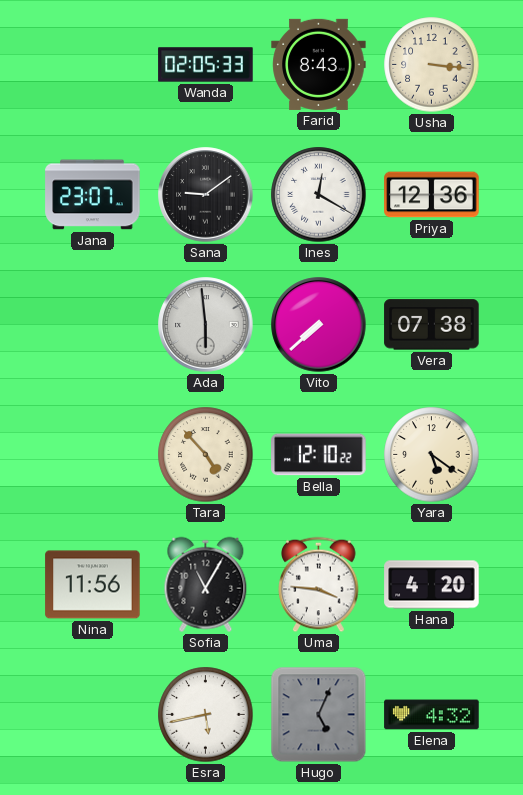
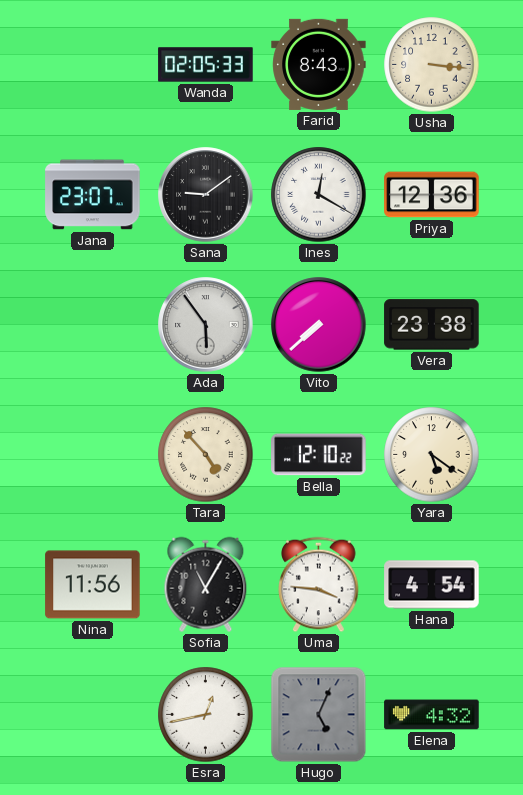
Ada: 5:59 -> 5:54
Vera: 07:38 -> 23:38
Hana: 4:20 -> 4:54
Esra: 5:43 -> 12:43
